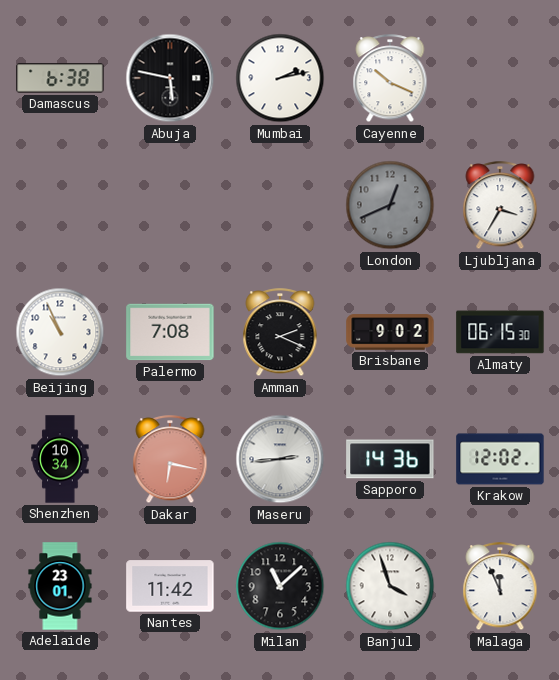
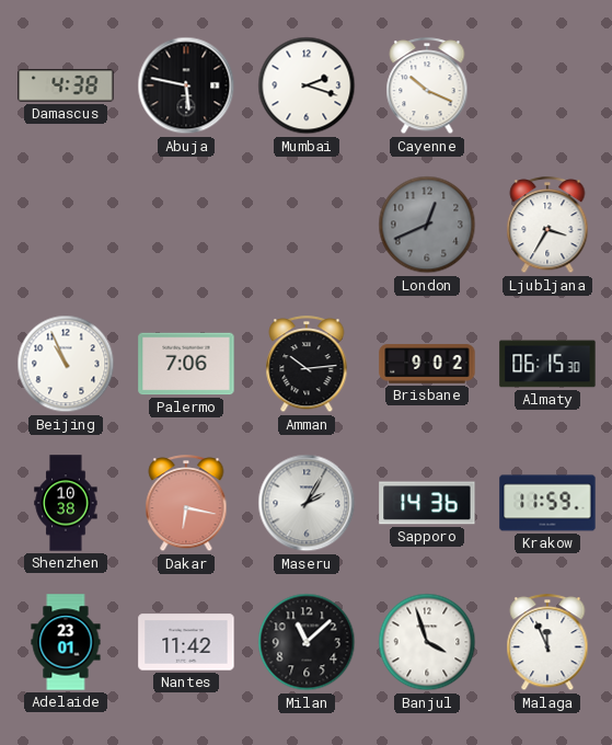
Damascus: 6:38 -> 4:38
Mumbai: 2:13 -> 2:18
Palermo: 7:08 -> 7:06
Amman: 2:19 -> 10:14
Shenzhen: 10:34 -> 10:38
Maseru: 2:44 -> 2:05
Krakow: 12:02 -> 11:59
